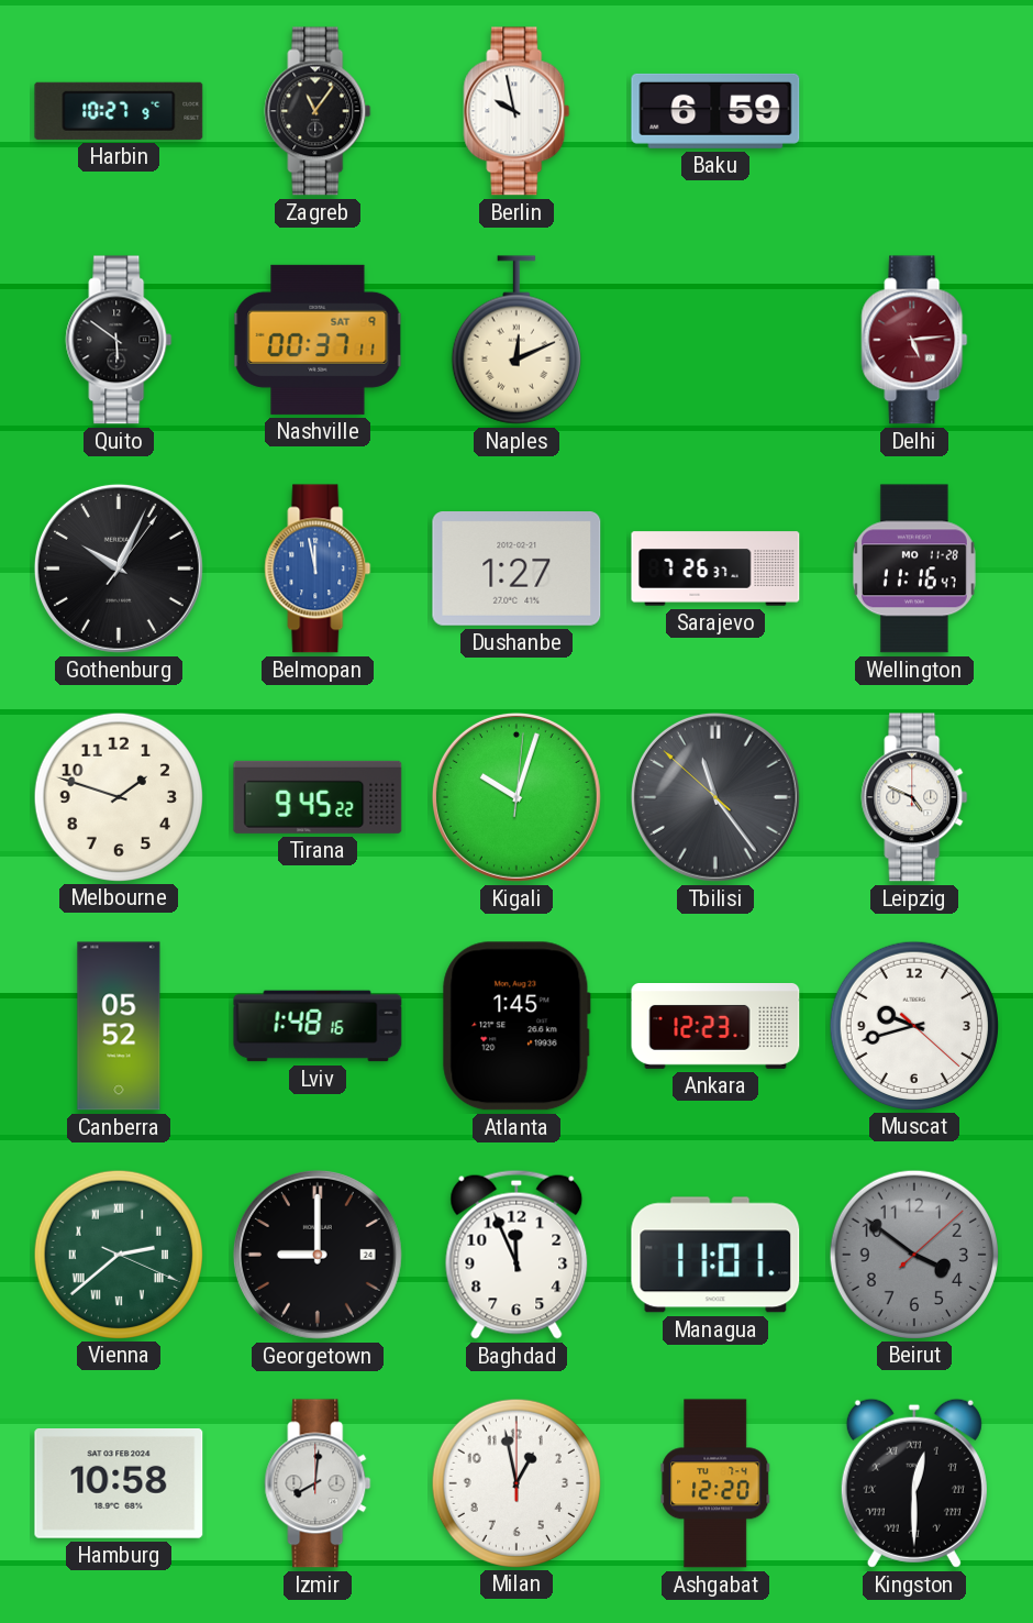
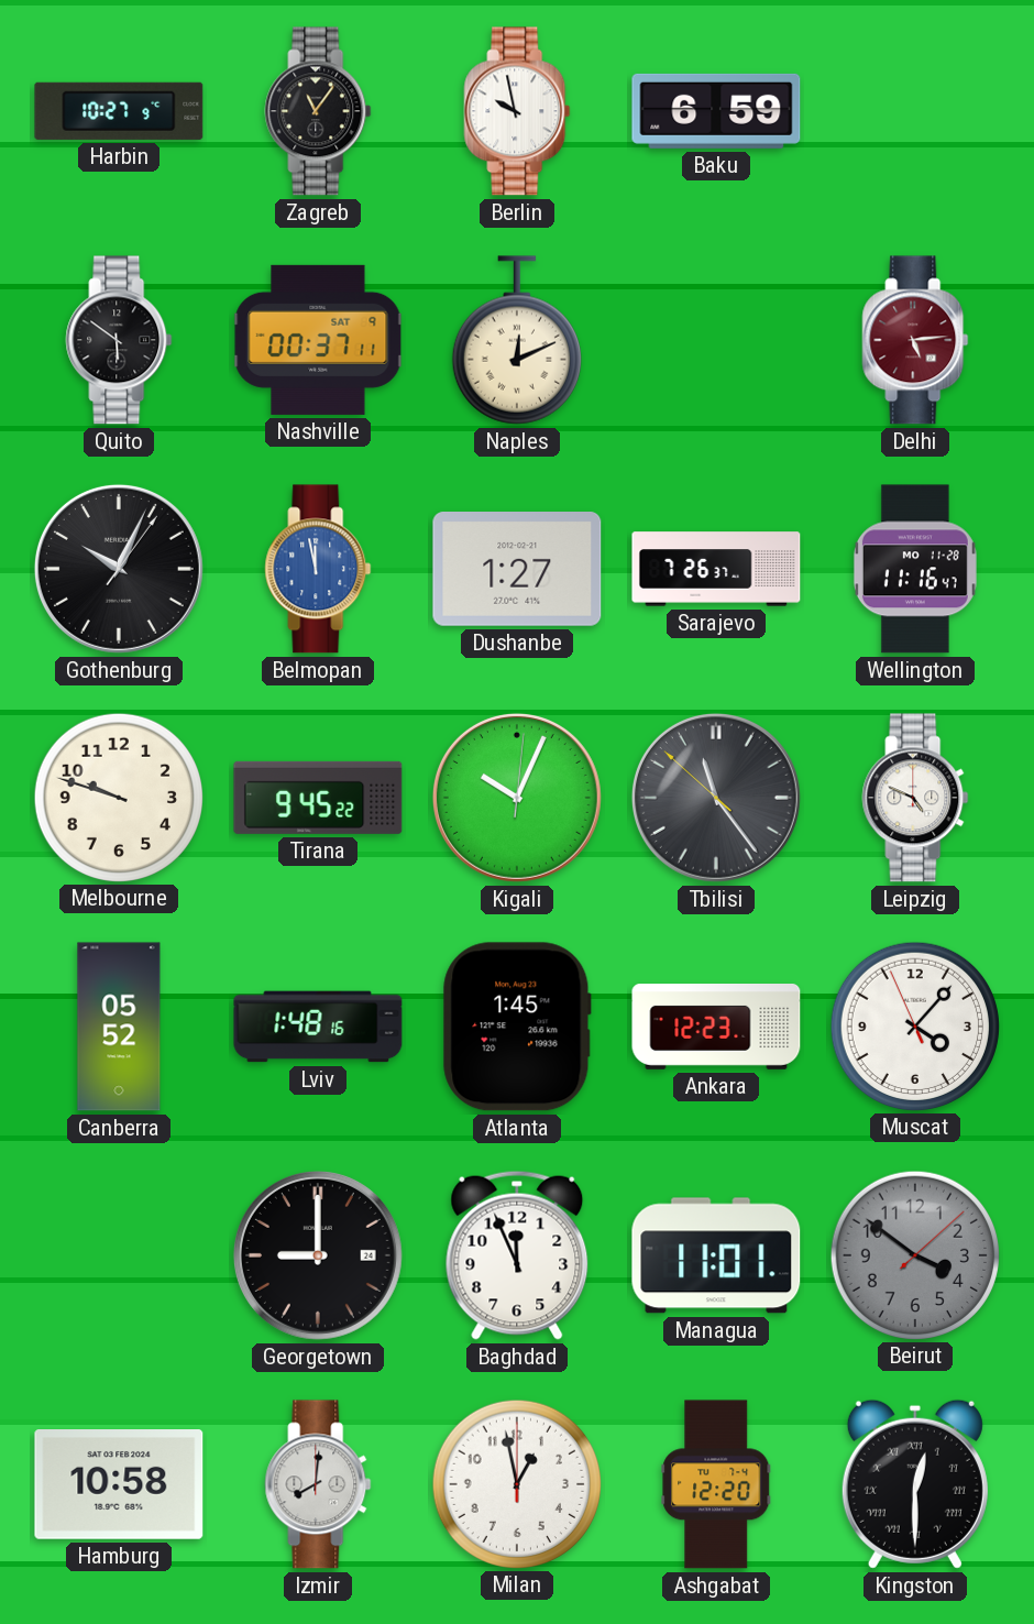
Melbourne: 1:48 -> 9:48
Kigali: 10:03 -> 10:04
Muscat: 9:42 -> 4:06
Vienna: 2:38 -> none
